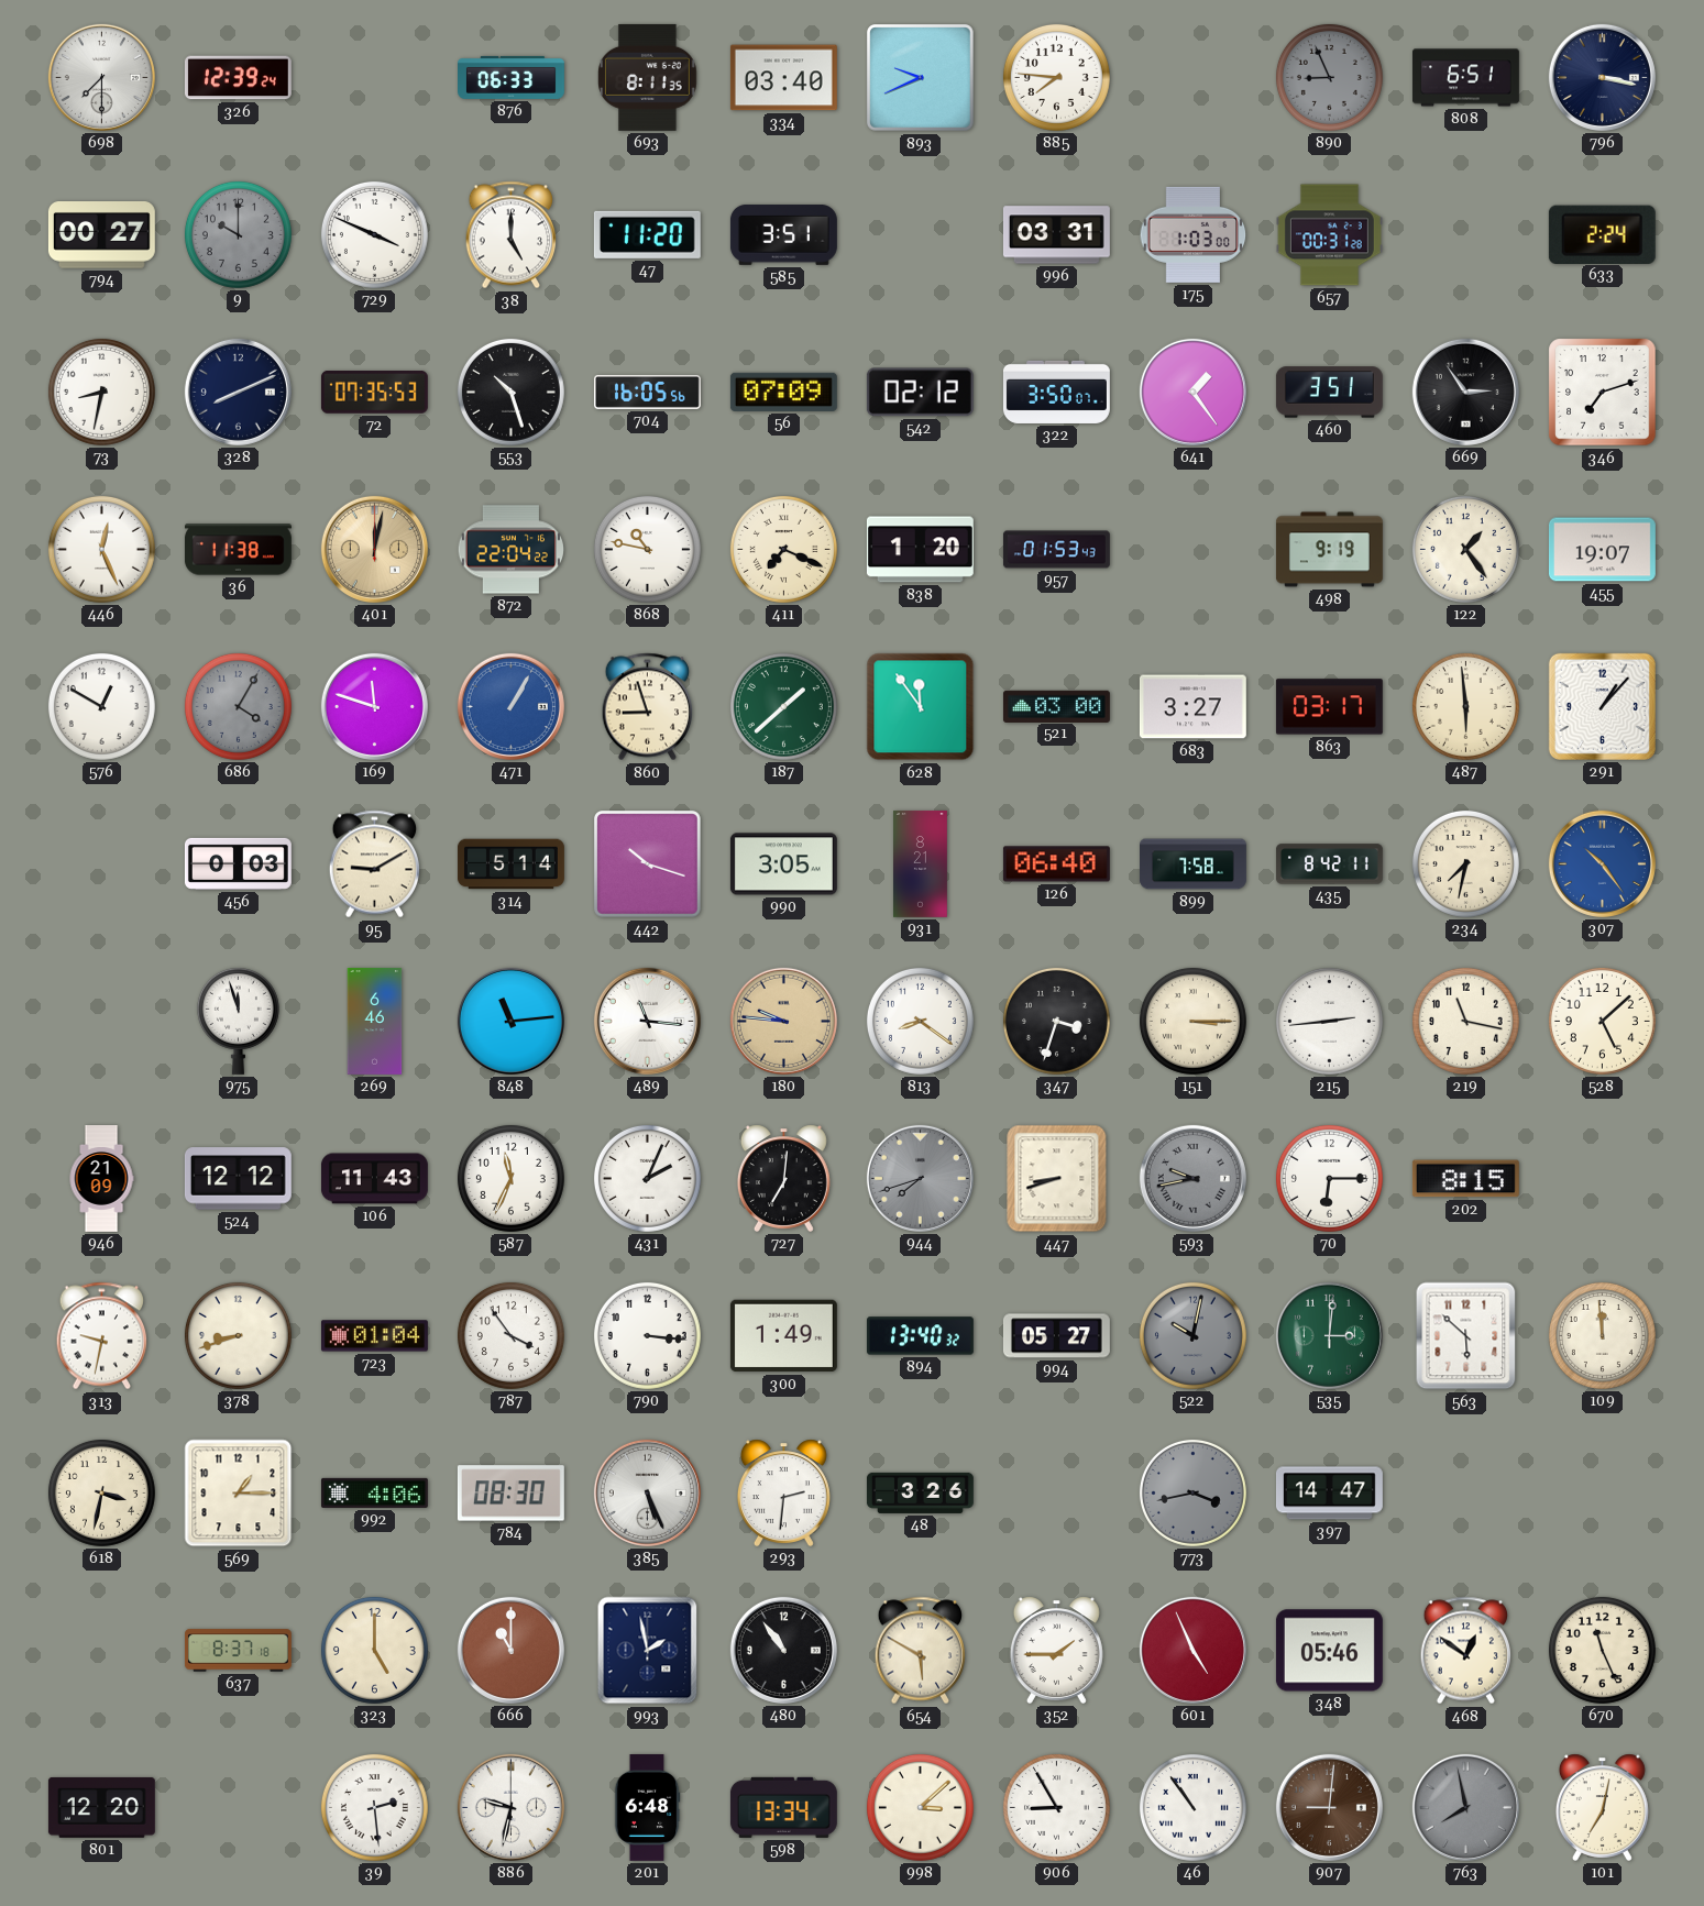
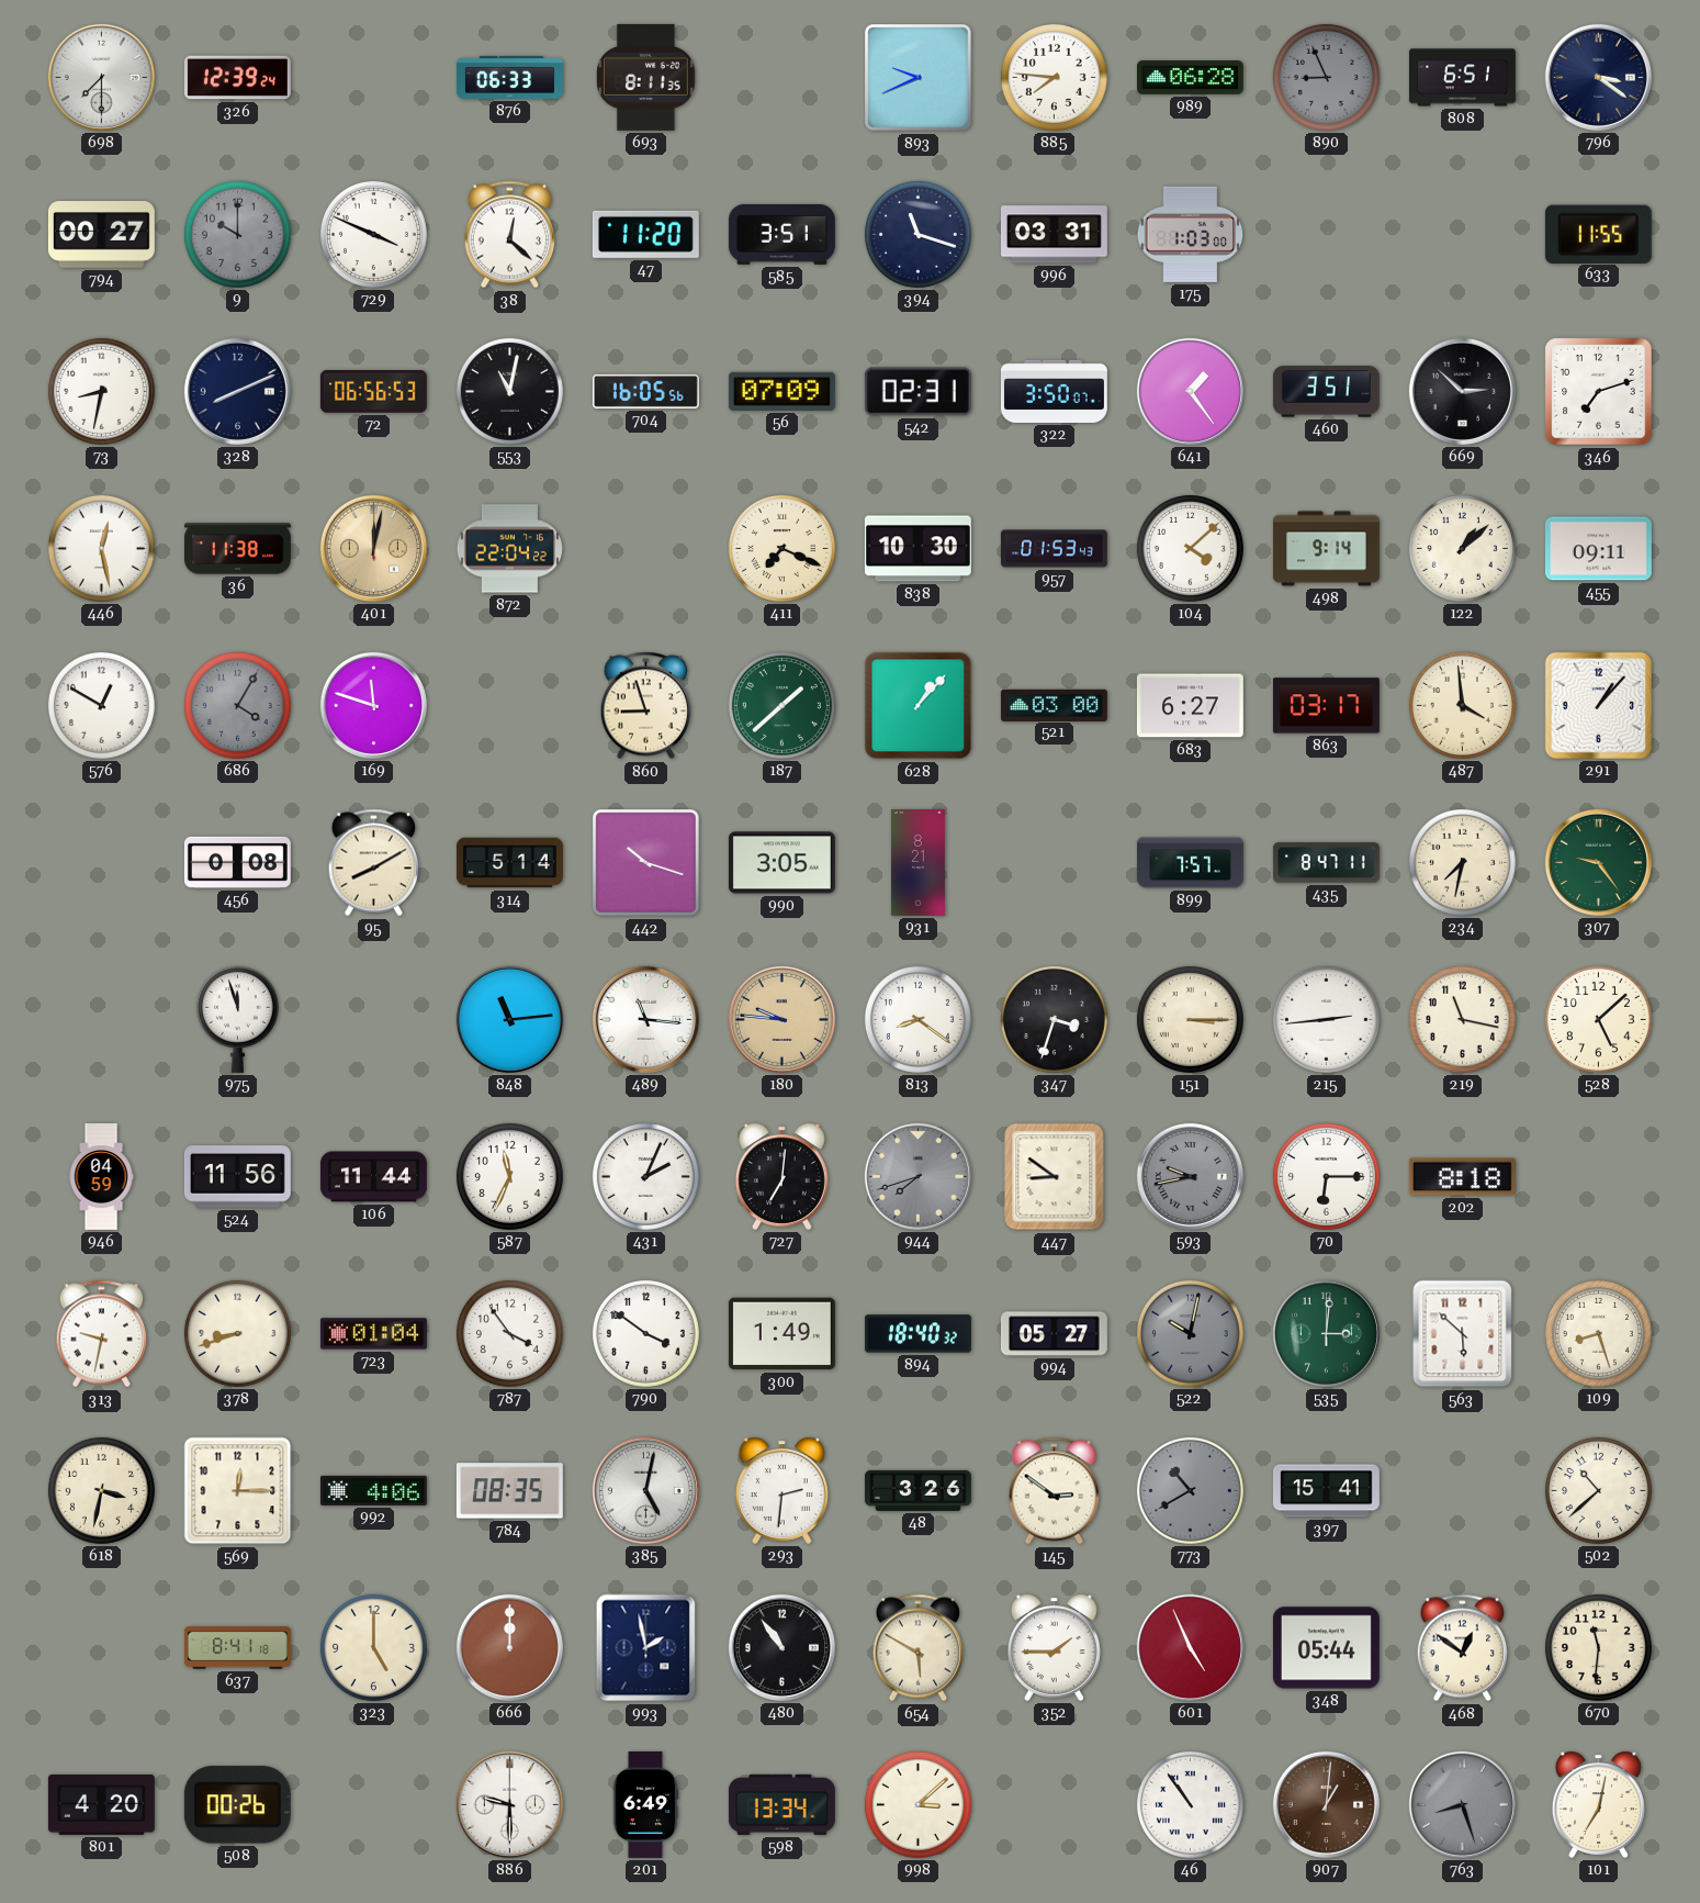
334: 03:40 -> none
989: none -> 06:28
796: 3:17 -> 3:21
38: 5:00 -> 12:22
394: none -> 11:18
657: 00:31 -> none
633: 2:24 -> 11:55
72: 07:35 -> 06:56
553: 10:27 -> 11:02
542: 02:12 -> 02:31
669: 2:54 -> 2:52
446: 12:26 -> 12:28
868: 10:47 -> none
838: 1:20 -> 10:30
104: none -> 4:08
498: 9:19 -> 9:14
122: 1:24 -> 1:08
455: 19:07 -> 09:11
471: 1:05 -> none
628: 11:54 -> 1:07
683: 3:27 -> 6:27
487: 5:59 -> 3:59
456: 0:03 -> 0:08
95: 9:10 -> 8:10
126: 06:40 -> none
899: 7:58 -> 7:57
435: 8:42 -> 8:47
307: 10:24 -> 9:24
307 dial: blue -> green
269: 6:46 -> none
946: 21:09 -> 04:59
524: 12:12 -> 11:56
106: 11:43 -> 11:44
447: 8:42 -> 8:51
202: 8:15 -> 8:18
790: 3:16 -> 3:51
894: 13:40 -> 18:40
109: 11:59 -> 8:27
569: 1:15 -> 12:15
784: 08:30 -> 08:35
385: 5:26 -> 5:02
145: none -> 2:51
773: 3:43 -> 10:40
397: 14:47 -> 15:41
502: none -> 10:38
637: 8:37 -> 8:41
666: 11:00 -> 12:00
348: 05:46 -> 05:44
670: 11:26 -> 11:31
801: 12:20 -> 4:20
508: none -> 00:26
39: 2:29 -> none
886: 9:32 -> 9:30
201: 6:48 -> 6:49
906: 8:55 -> none
907: 9:01 -> 1:01
763: 7:58 -> 8:27
